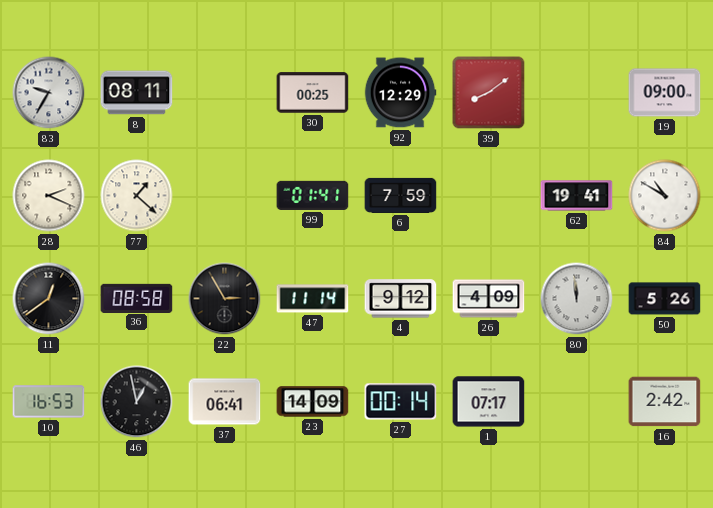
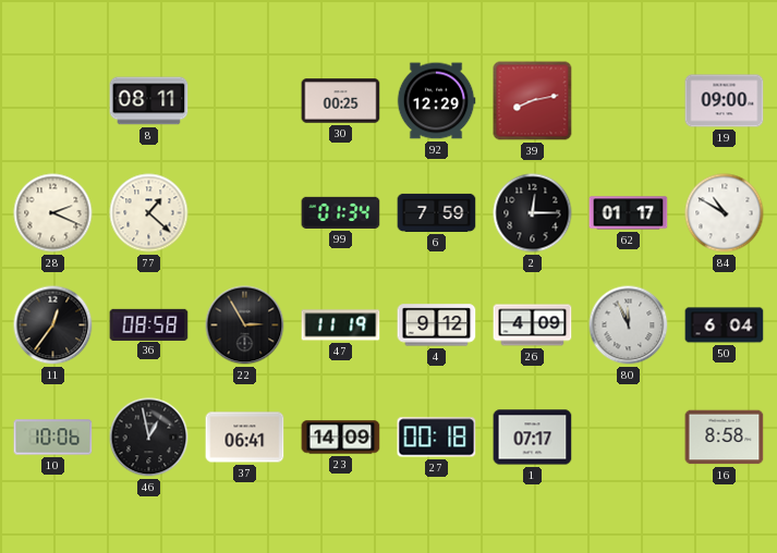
83: 9:35 -> none
39: 8:09 -> 8:13
99: 01:41 -> 01:34
2: none -> 12:15
62: 19:41 -> 01:17
11: 12:39 -> 12:36
47: 11:14 -> 11:19
80: 11:59 -> 11:56
50: 5:26 -> 6:04
10: 16:53 -> 10:06
27: 00:14 -> 00:18
16: 2:42 -> 8:58
